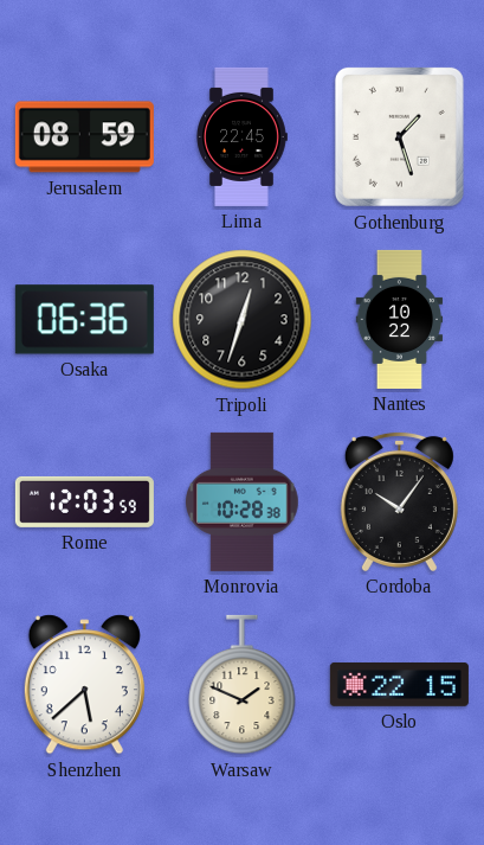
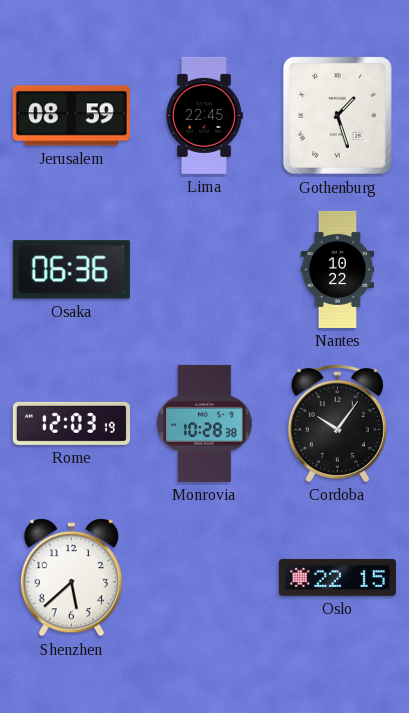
Tripoli: 12:33 -> none
Rome: 12:03:59 -> 12:03:19
Warsaw: 1:49 -> none
